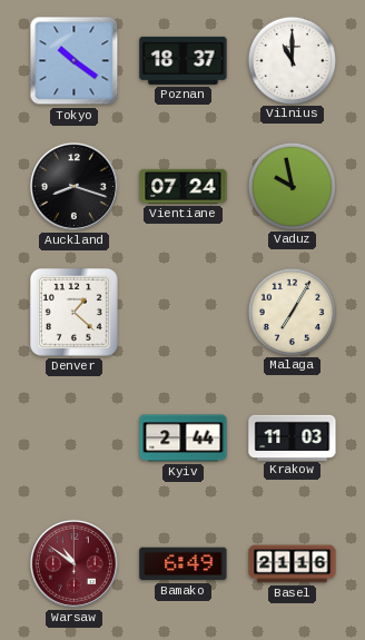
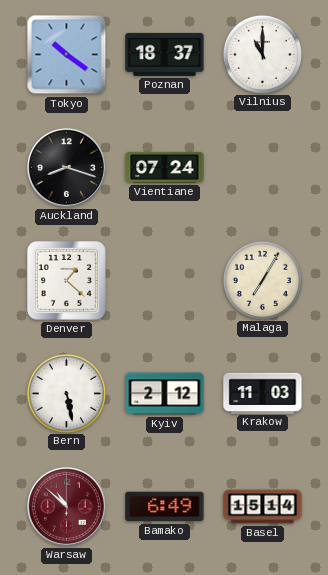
Vaduz: 9:58 -> none
Bern: none -> 5:28
Kyiv: 2:44 -> 2:12
Warsaw: 10:51 -> 10:52
Basel: 21:16 -> 15:14
